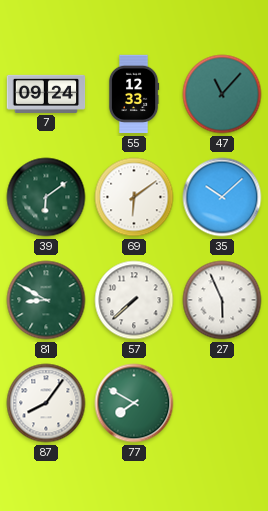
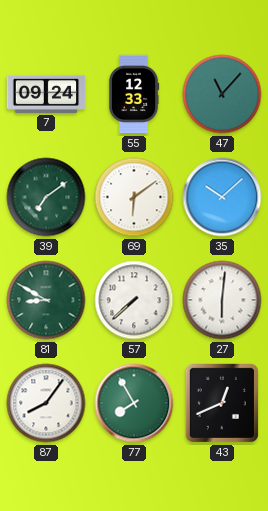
39: 6:09 -> 7:09
27: 5:56 -> 6:01
77: 7:50 -> 7:55
43: none -> 12:41
